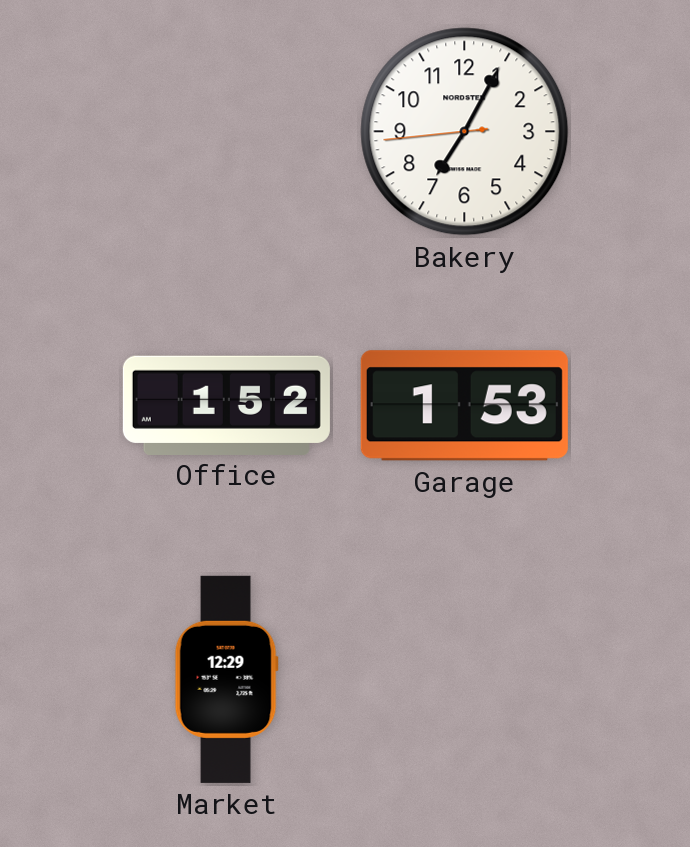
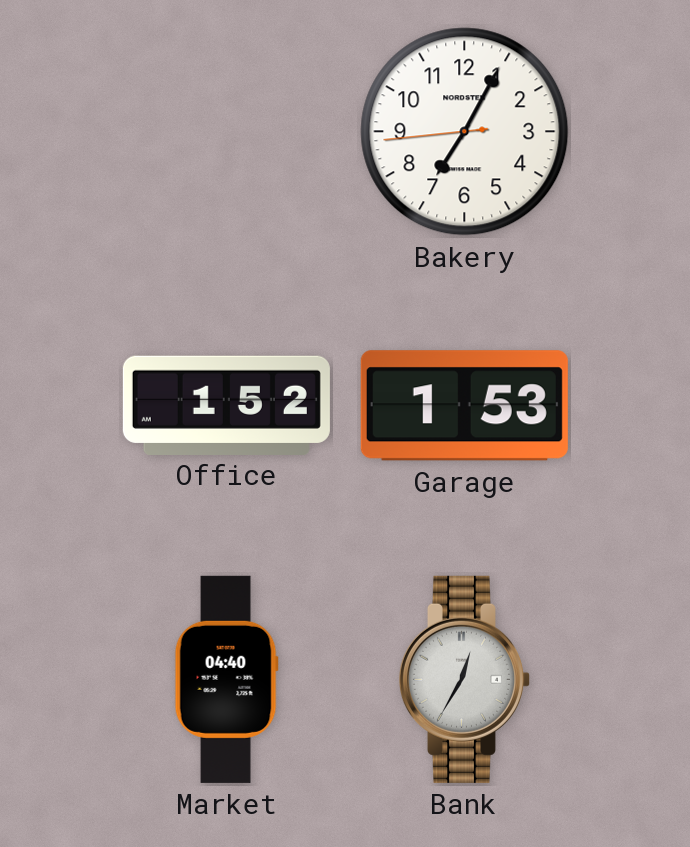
Market: 12:29 -> 04:40
Bank: none -> 12:35
